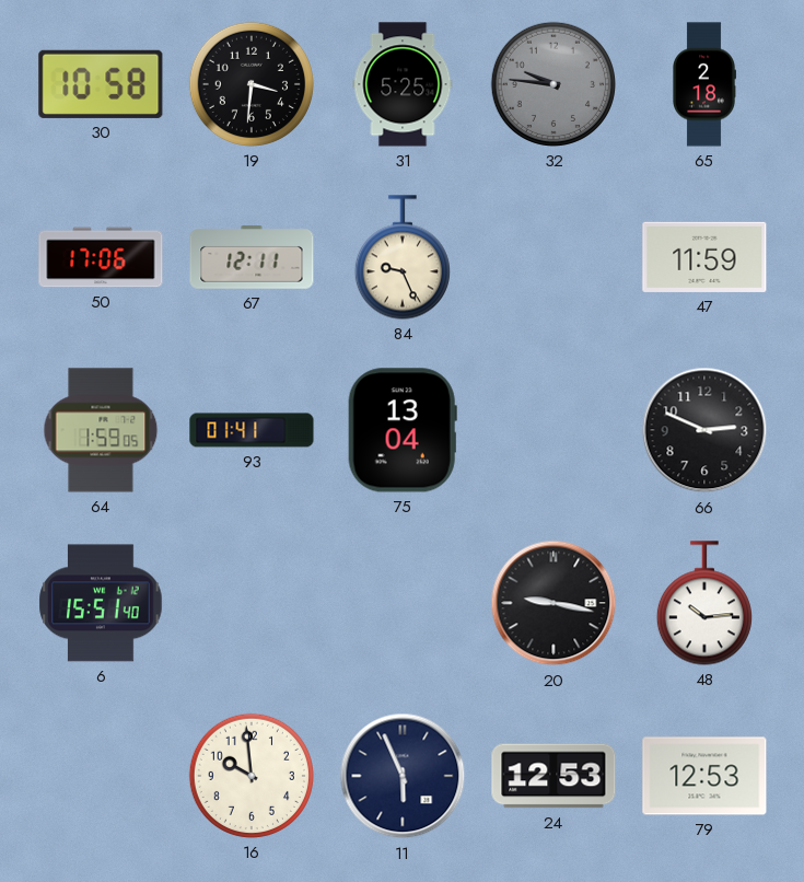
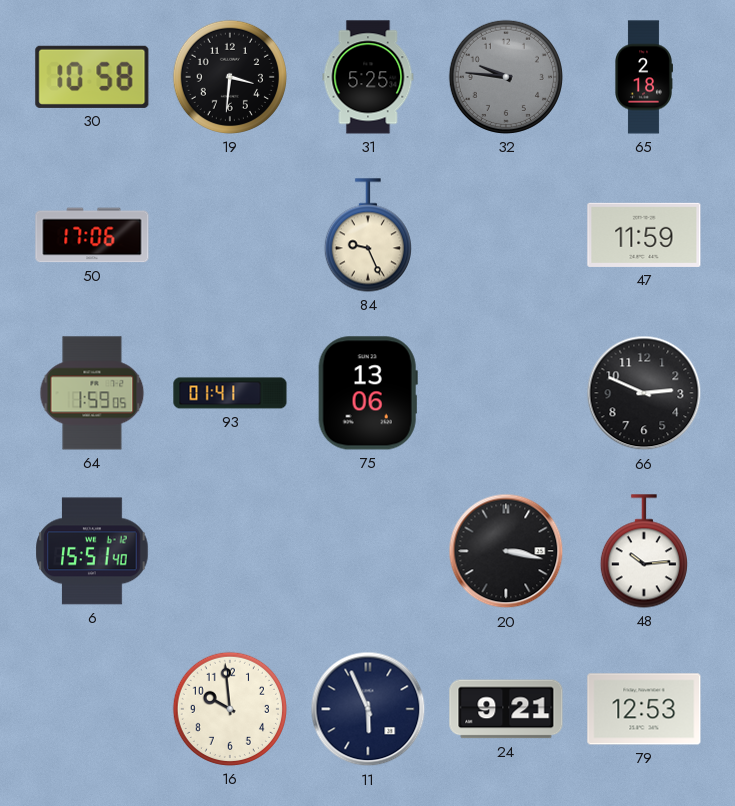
67: 12:11 -> none
75: 13:04 -> 13:06
20: 9:17 -> 3:17
24: 12:53 -> 9:21
